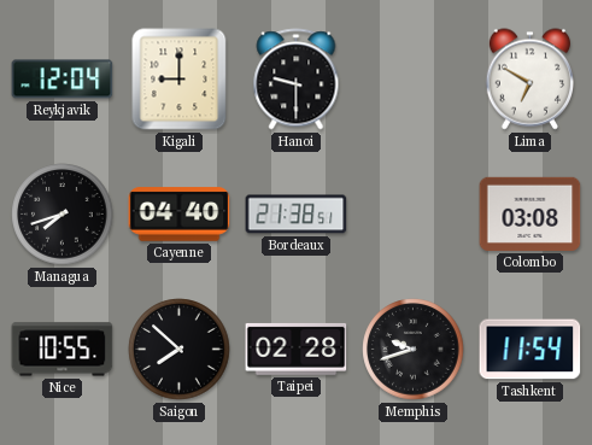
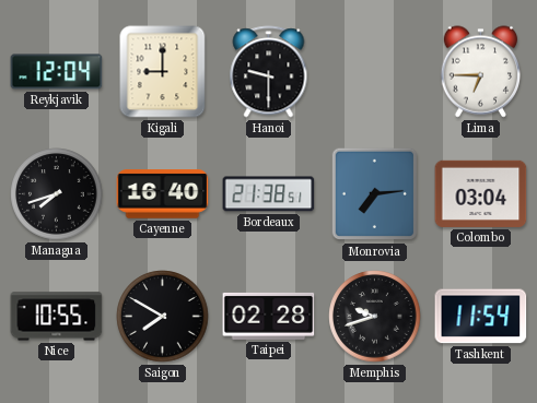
Lima: 6:50 -> 6:45
Cayenne: 04:40 -> 16:40
Monrovia: none -> 7:14
Colombo: 03:08 -> 03:04
Saigon: 7:52 -> 7:50
